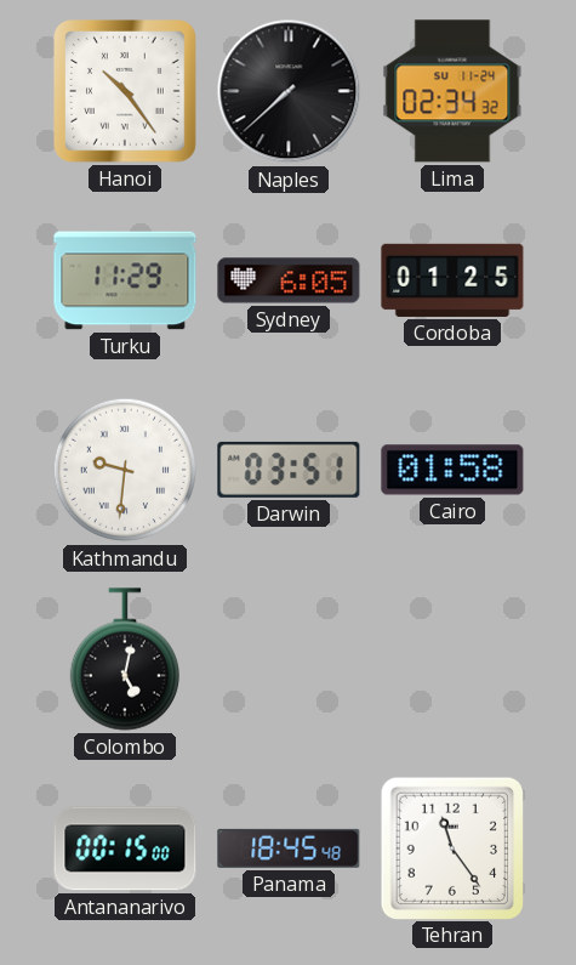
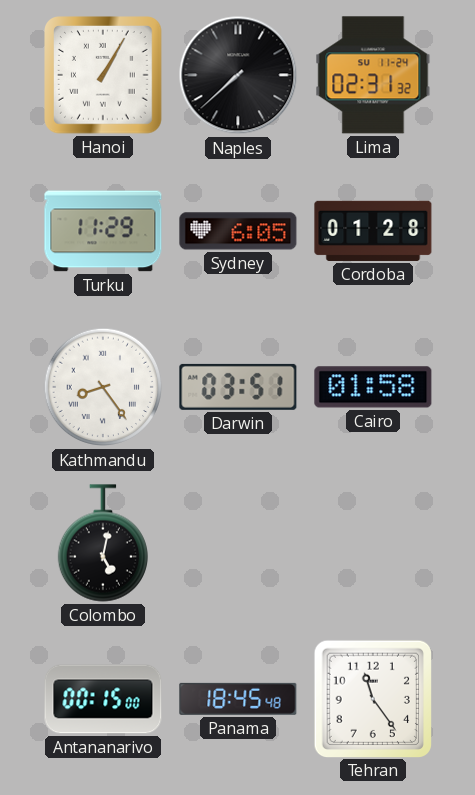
Hanoi: 10:24 -> 1:05
Lima: 02:34 -> 02:31
Cordoba: 01:25 -> 01:28
Kathmandu: 9:31 -> 8:24
